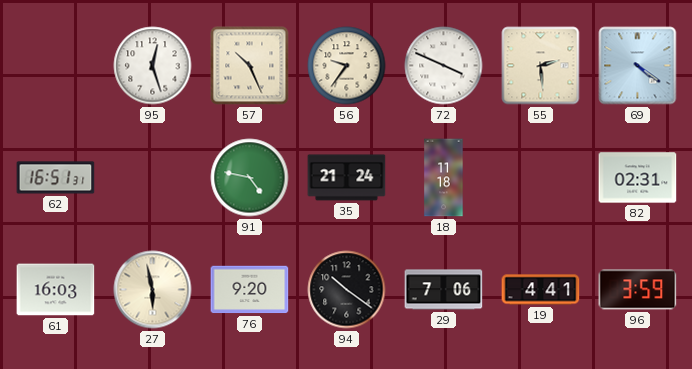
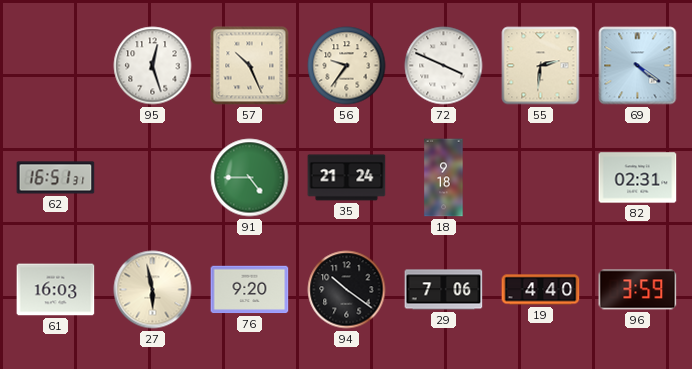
55: 2:29 -> 2:31
91: 4:47 -> 4:45
18: 11:18 -> 9:18
19: 4:41 -> 4:40
